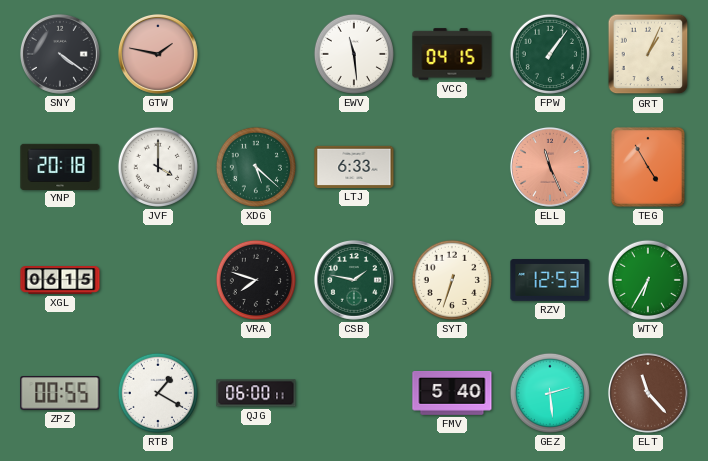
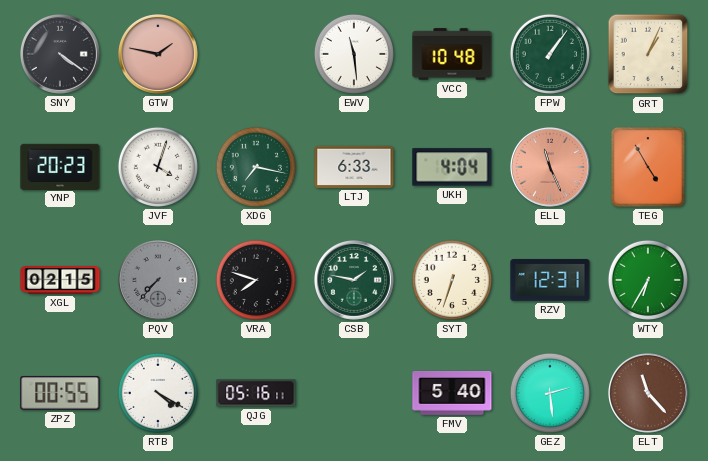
VCC: 04:15 -> 10:48
YNP: 20:18 -> 20:23
JVF: 4:00 -> 4:03
XDG: 5:22 -> 7:17
UKH: none -> 4:04
XGL: 06:15 -> 02:15
PQV: none -> 7:37
RZV: 12:53 -> 12:31
RTB: 1:20 -> 4:20
QJG: 06:00 -> 05:16
